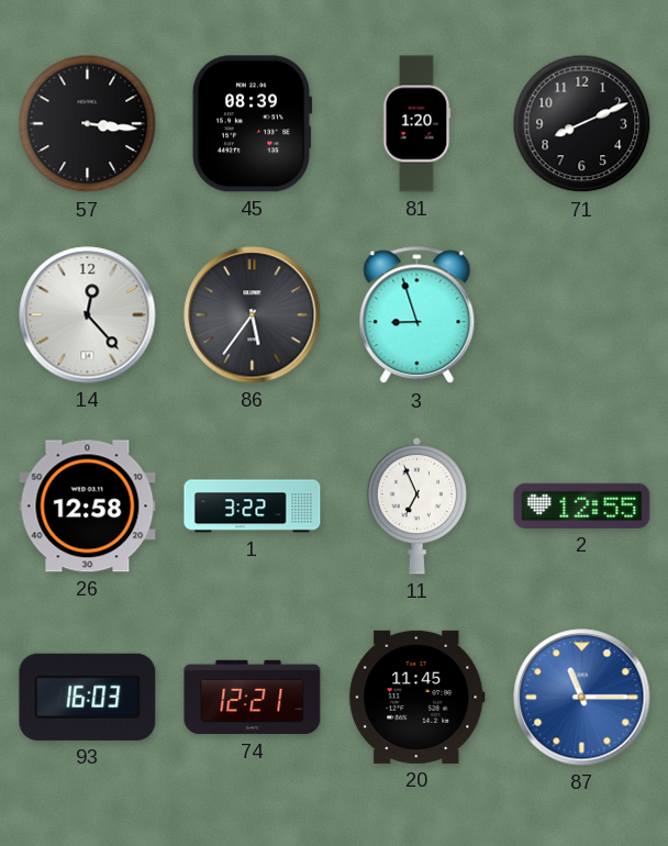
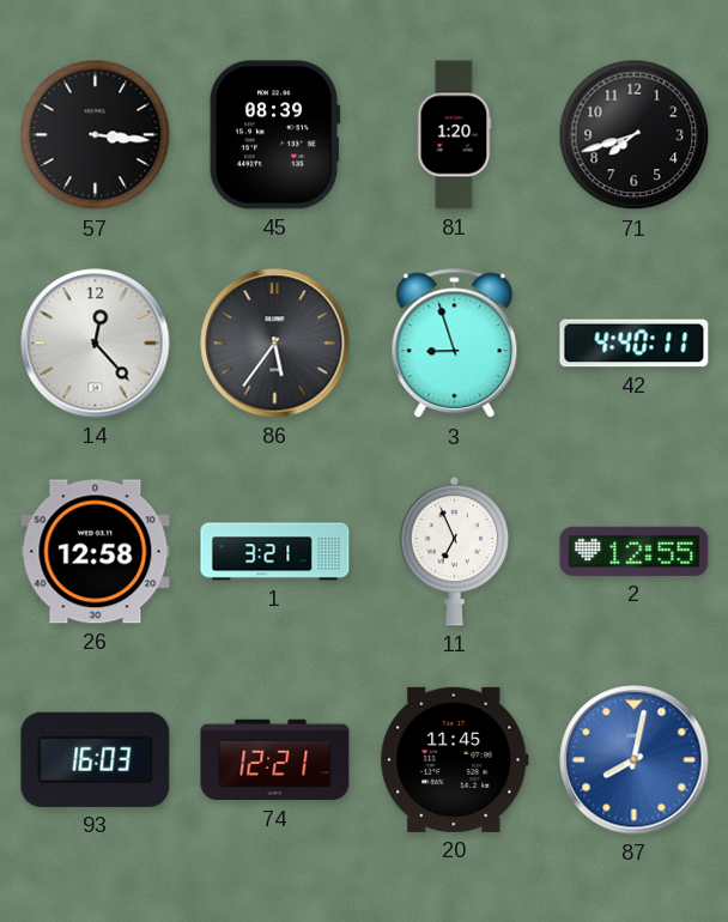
71: 8:11 -> 7:42
42: none -> 4:40
1: 3:22 -> 3:21
87: 11:15 -> 8:02
